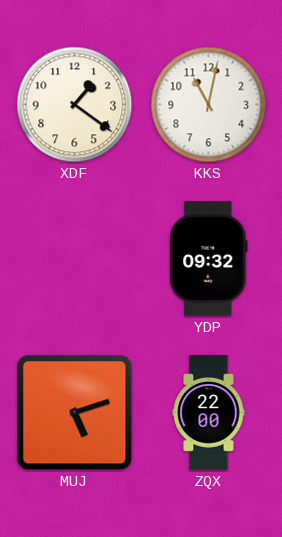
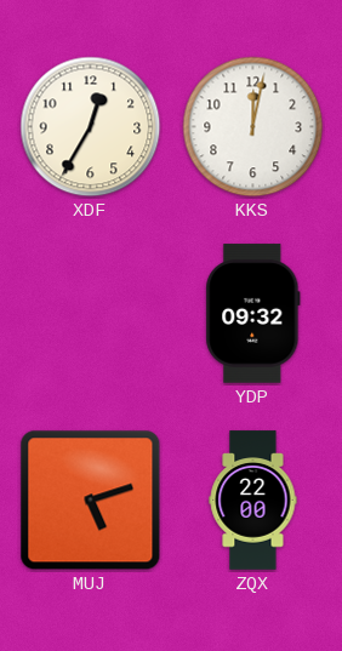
XDF: 1:21 -> 12:35
KKS: 11:02 -> 12:02
